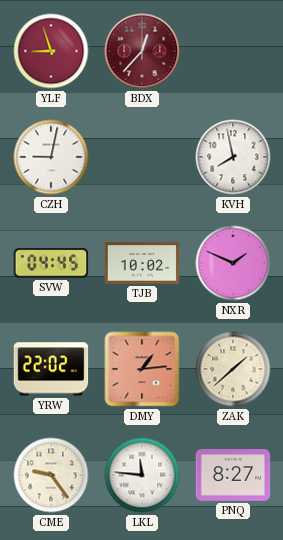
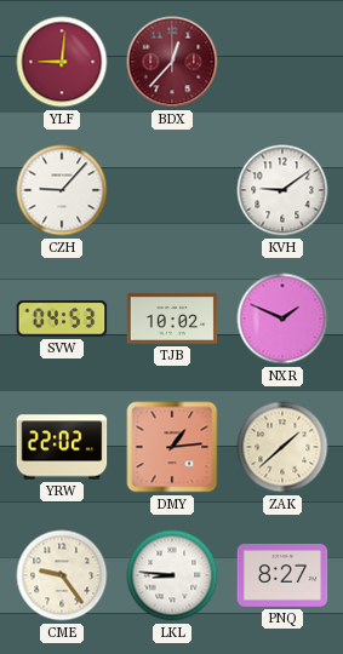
YLF: 8:57 -> 9:01
CZH: 9:02 -> 9:07
KVH: 7:58 -> 9:09
SVW: 04:45 -> 04:53
LKL: 11:46 -> 8:46
